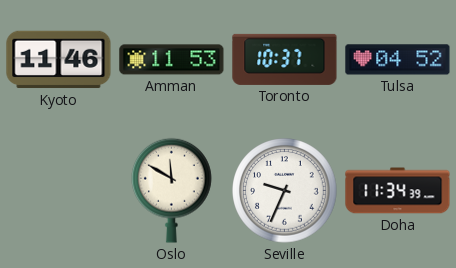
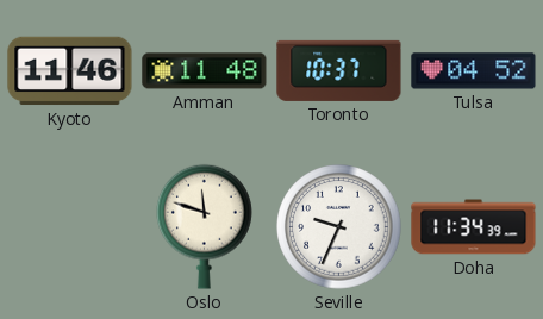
Amman: 11:53 -> 11:48
Oslo: 11:50 -> 11:48
